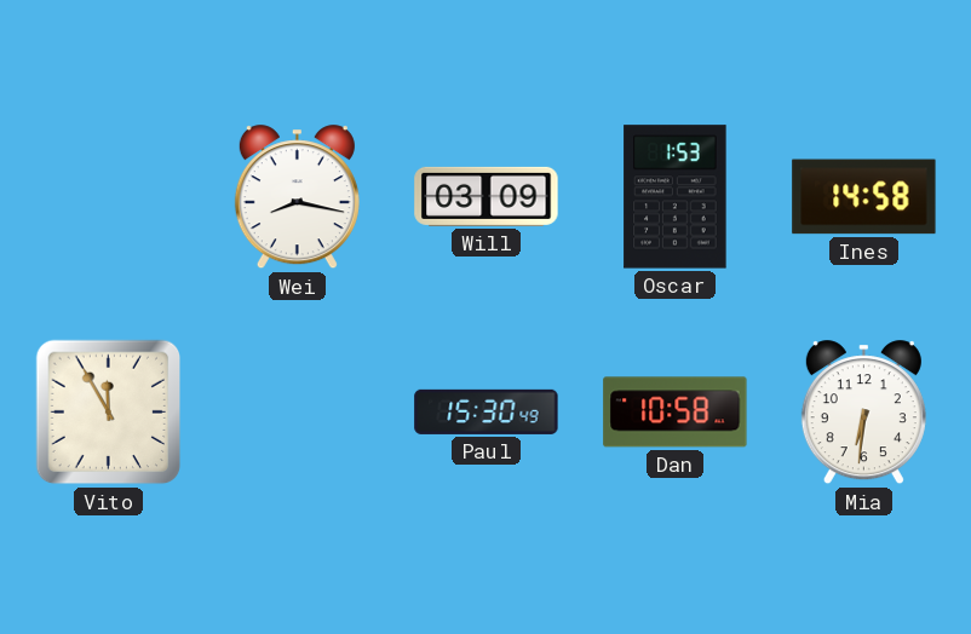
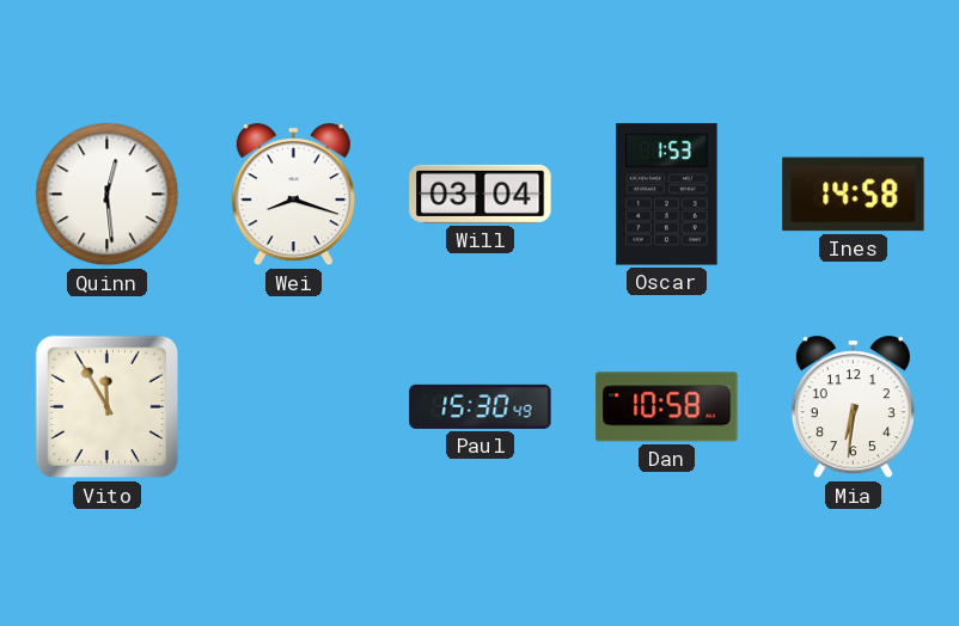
Quinn: none -> 12:29
Wei: 8:17 -> 8:18
Will: 03:09 -> 03:04
